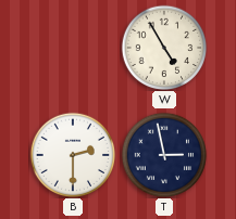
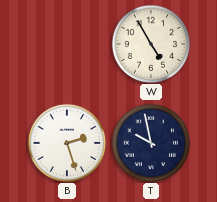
B: 2:30 -> 2:27
T: 2:58 -> 9:58
